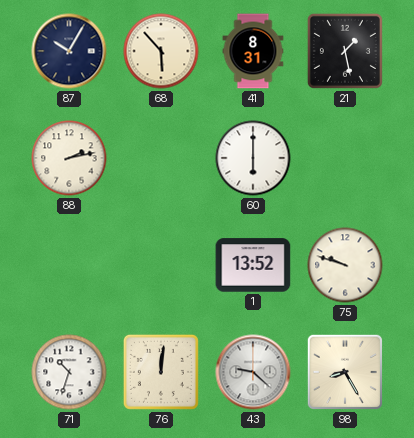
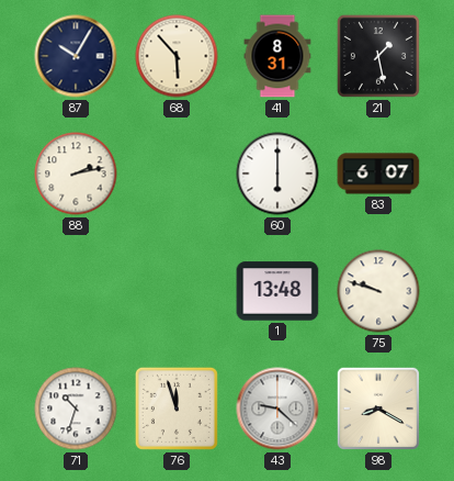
83: none -> 6:07
1: 13:52 -> 13:48
76: 12:01 -> 11:57
98: 8:25 -> 8:20
